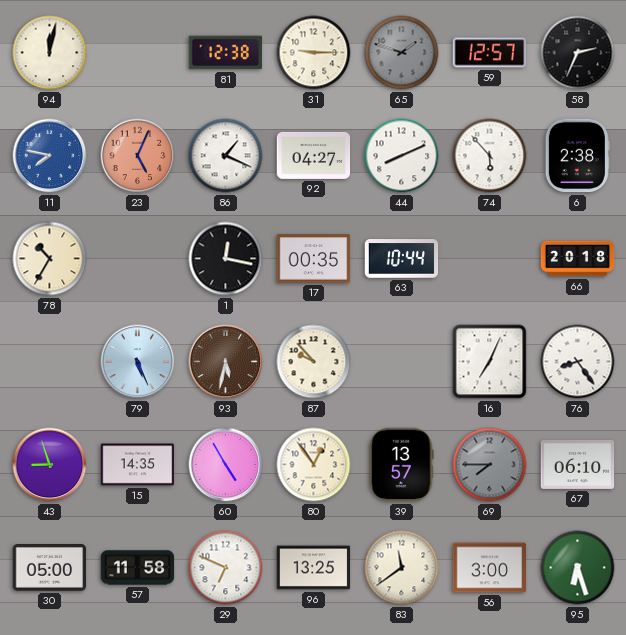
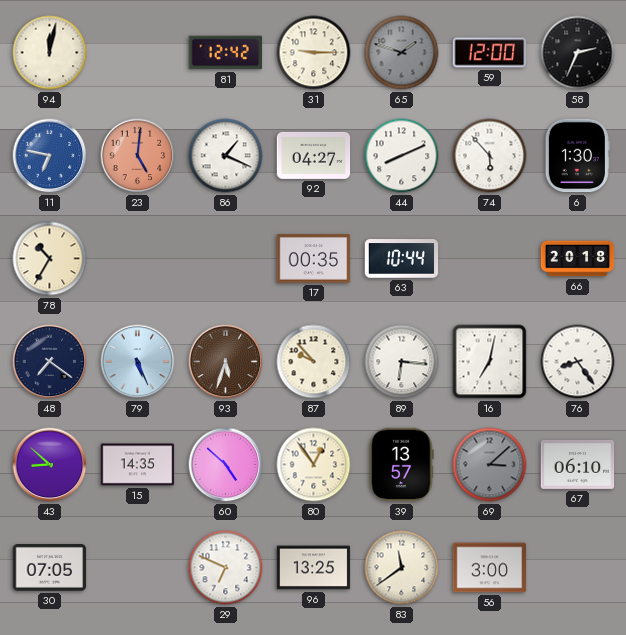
81: 12:38 -> 12:42
59: 12:57 -> 12:00
11: 7:47 -> 6:47
23: 5:04 -> 5:01
6: 2:38 -> 1:30
1: 12:17 -> none
48: none -> 7:21
93: 5:32 -> 5:33
89: none -> 6:16
16: 7:04 -> 7:02
43: 8:57 -> 8:52
60: 4:55 -> 4:52
69: 7:45 -> 3:08
30: 05:00 -> 07:05
57: 11:58 -> none
95: 6:27 -> none
